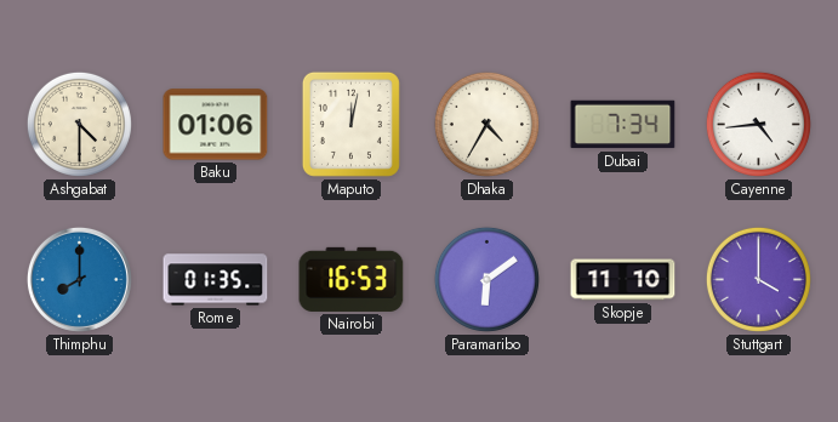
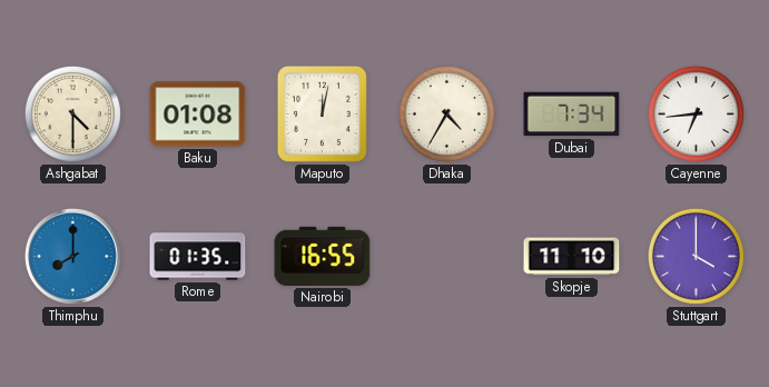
Baku: 01:06 -> 01:08
Cayenne: 4:44 -> 6:44
Nairobi: 16:53 -> 16:55
Paramaribo: 6:09 -> none
